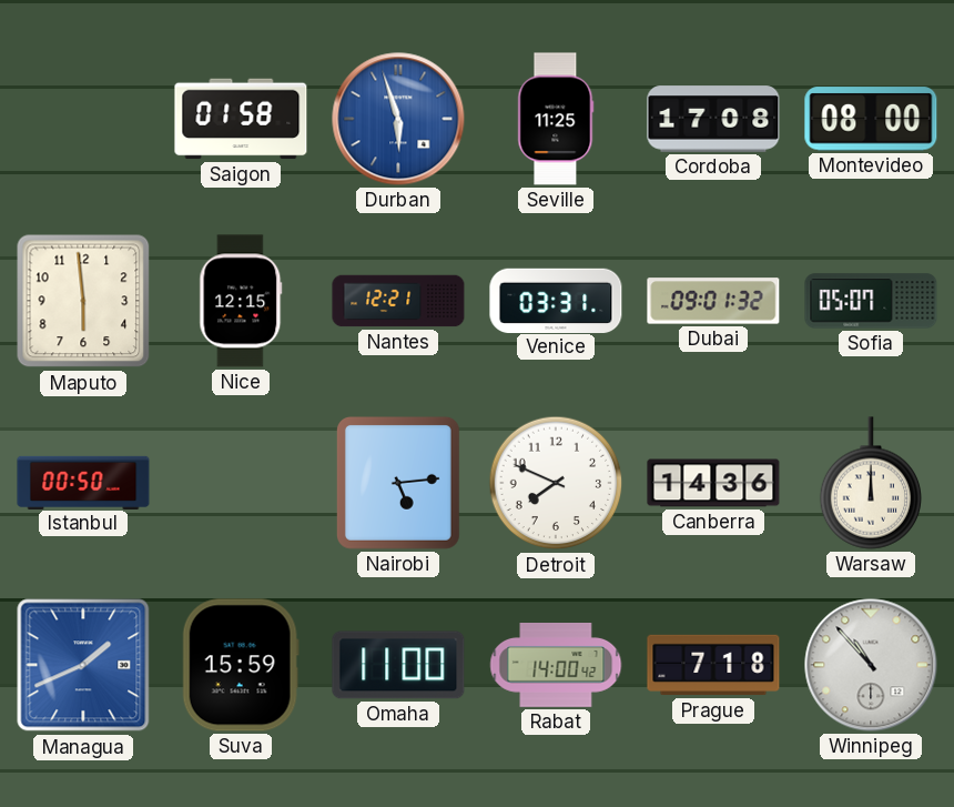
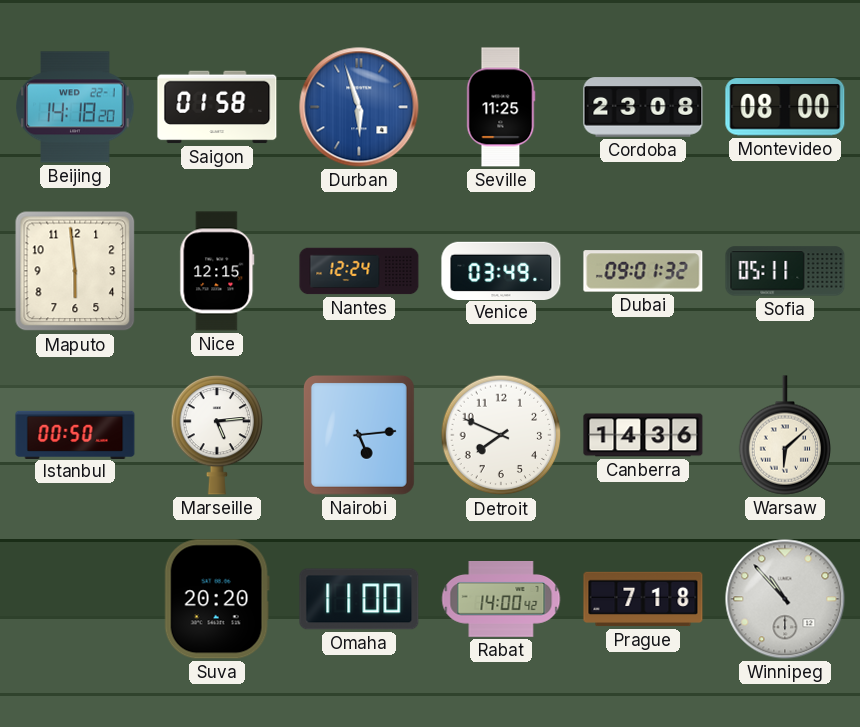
Beijing: none -> 14:18
Cordoba: 17:08 -> 23:08
Nantes: 12:21 -> 12:24
Venice: 03:31 -> 03:49
Sofia: 05:07 -> 05:11
Marseille: none -> 5:14
Warsaw: 12:00 -> 6:08
Managua: 1:41 -> none
Suva: 15:59 -> 20:20
